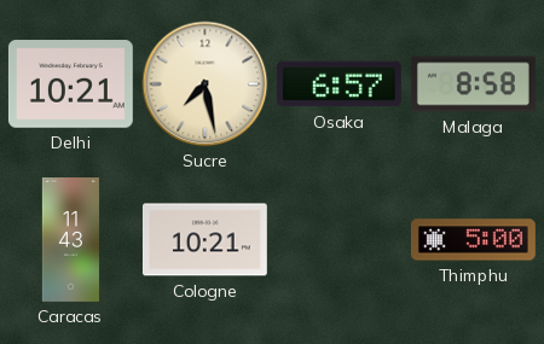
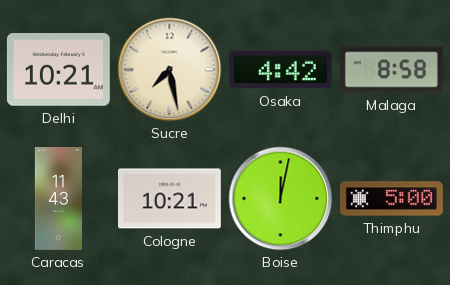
Osaka: 6:57 -> 4:42
Boise: none -> 12:02
